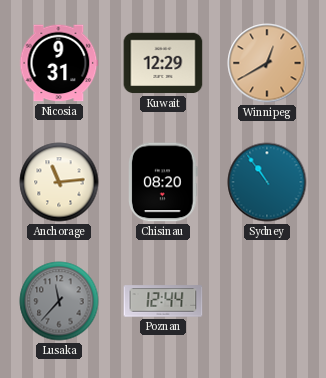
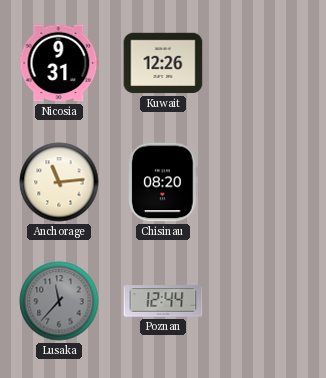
Kuwait: 12:29 -> 12:26
Winnipeg: 12:40 -> none
Sydney: 10:54 -> none
